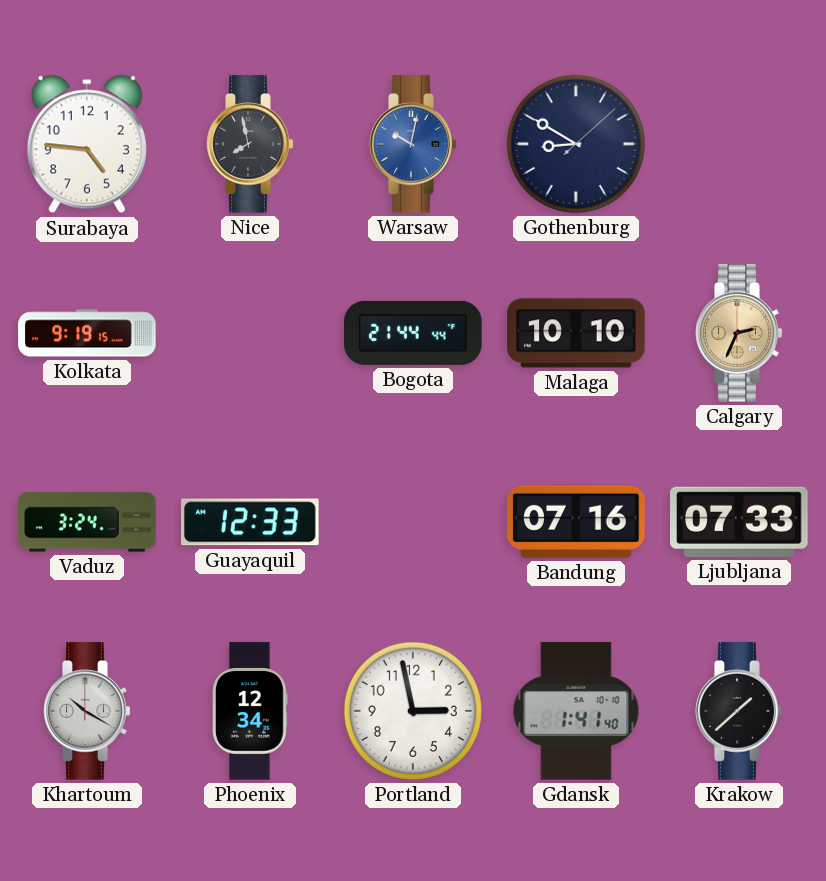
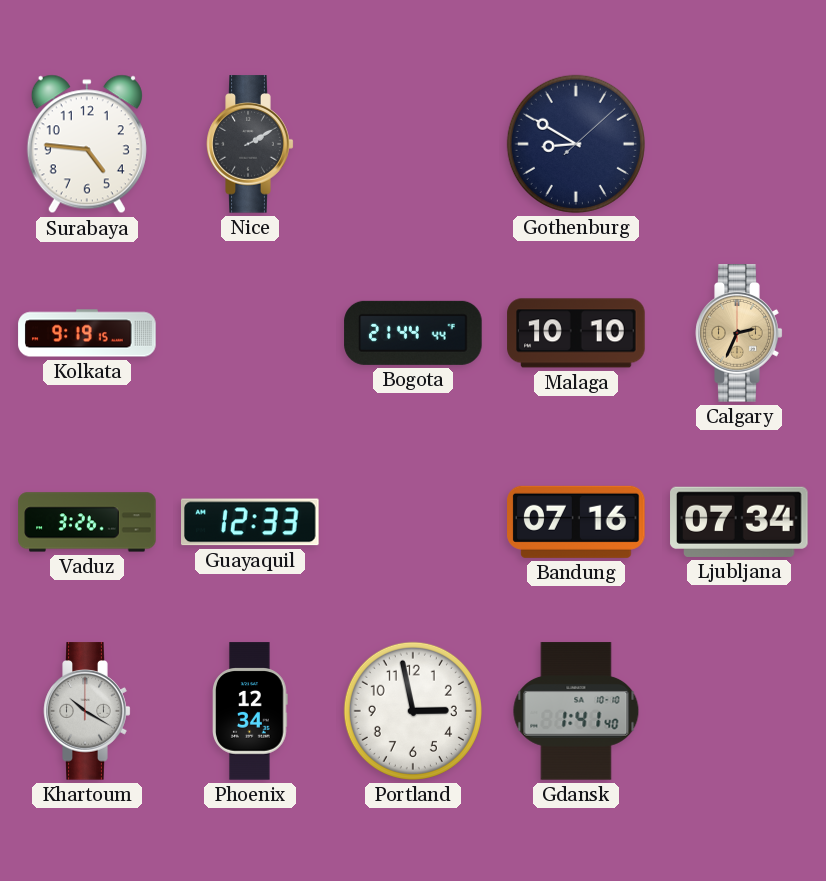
Nice: 7:58 -> 2:10
Warsaw: 10:02 -> none
Vaduz: 3:24 -> 3:26
Ljubljana: 07:33 -> 07:34
Krakow: 1:38 -> none
